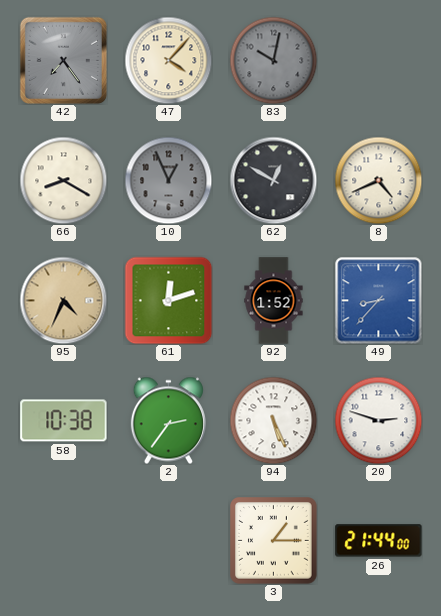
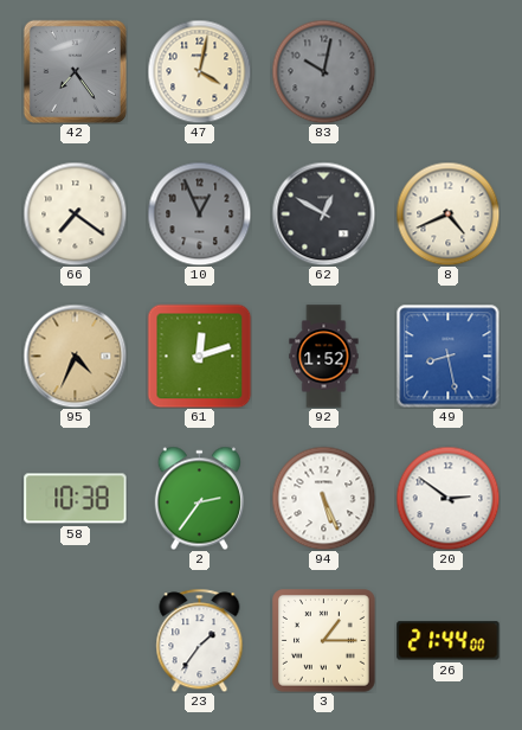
47: 4:07 -> 4:02
66: 8:20 -> 7:21
49: 8:37 -> 8:28
20: 2:48 -> 2:51
23: none -> 1:36
